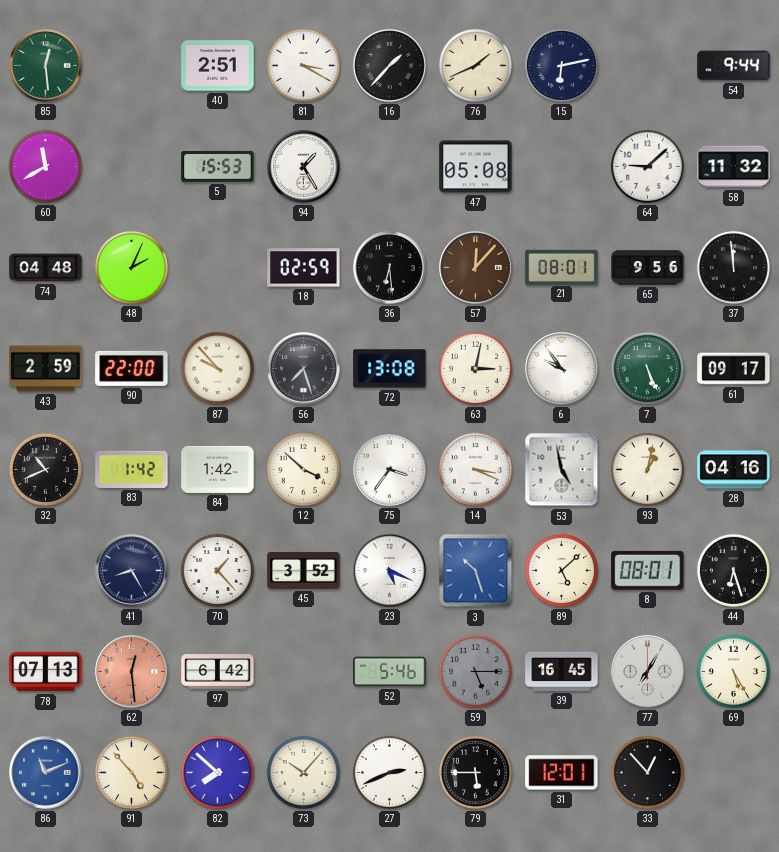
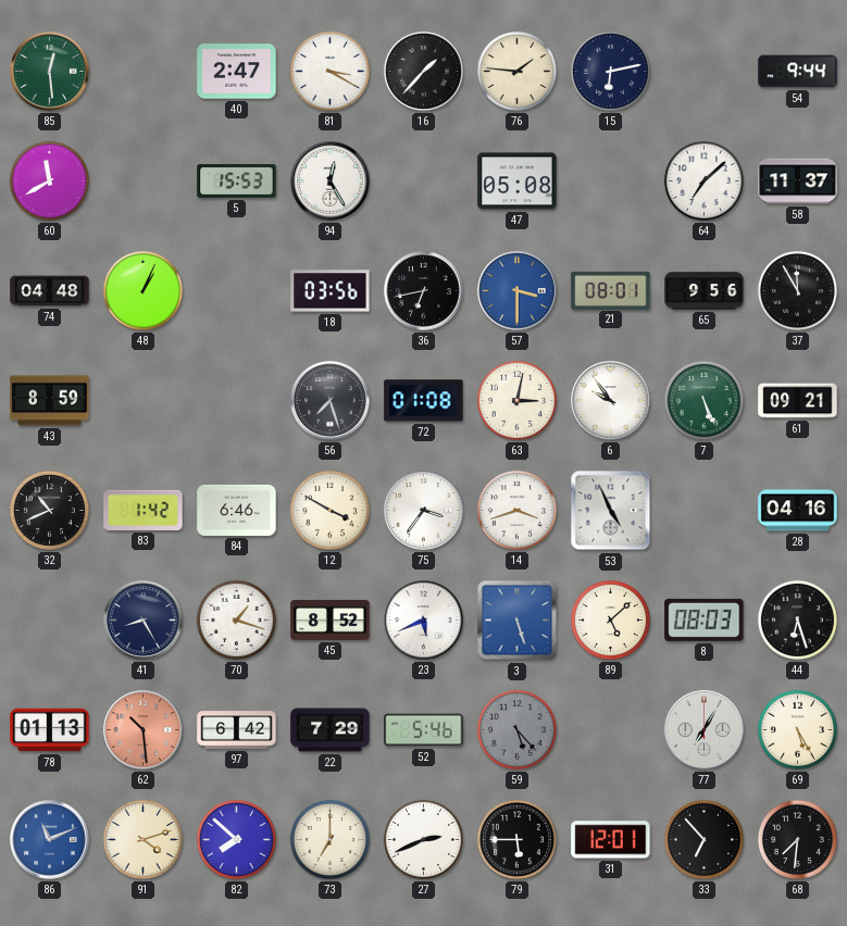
40: 2:51 -> 2:47
76: 1:41 -> 1:46
94: 1:25 -> 12:25
64: 9:08 -> 7:08
58: 11:32 -> 11:37
48: 2:04 -> 1:04
18: 02:59 -> 03:56
36: 6:29 -> 6:43
57: 12:07 -> 3:30
57 dial: brown -> blue
37: 11:59 -> 11:55
43: 2:59 -> 8:59
90: 22:00 -> none
87: 9:53 -> none
72: 13:08 -> 01:08
61: 09:17 -> 09:21
84: 1:42 -> 6:46
12: 3:52 -> 3:50
14: 3:19 -> 3:42
53: 4:58 -> 4:56
93: 1:02 -> none
70: 1:23 -> 1:18
45: 3:52 -> 8:52
23: 5:19 -> 5:41
3: 10:27 -> 5:27
8: 08:01 -> 08:03
78: 07:13 -> 01:13
62: 12:29 -> 10:29
22: none -> 7:29
59: 5:15 -> 5:23
39: 16:45 -> none
91: 4:53 -> 4:12
73: 10:07 -> 7:00
33: 12:53 -> 6:53
68: none -> 7:31
